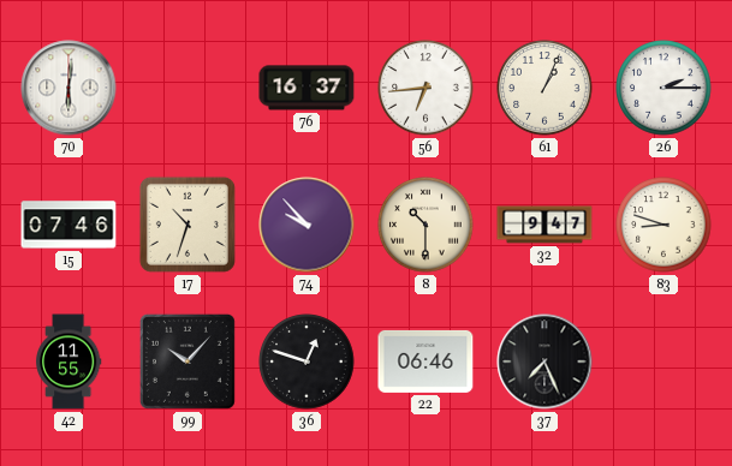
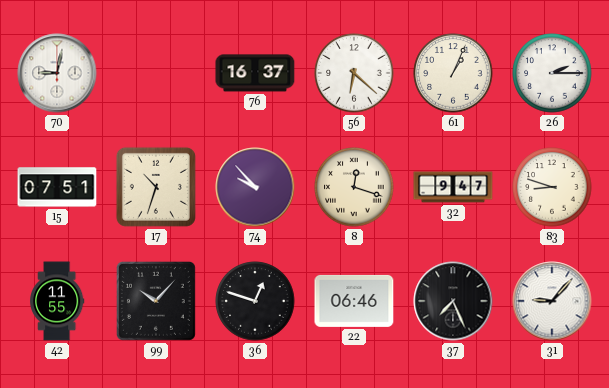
70: 6:01 -> 9:02
56: 6:44 -> 6:22
15: 07:46 -> 07:51
8: 10:30 -> 12:18
31: none -> 9:07
